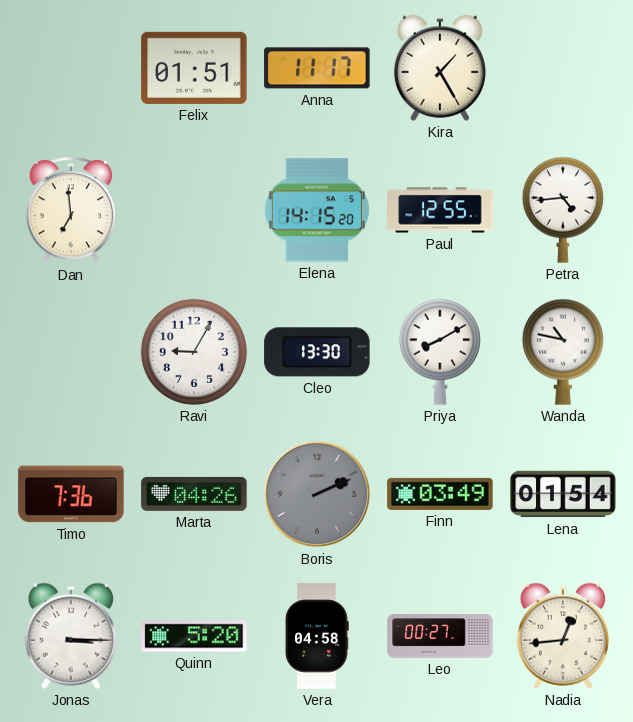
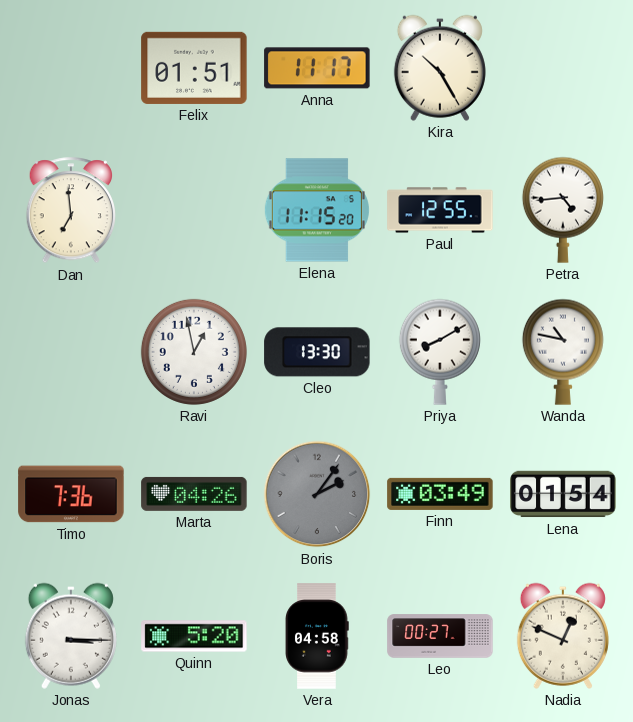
Kira: 1:25 -> 10:25
Elena: 14:15 -> 11:15
Ravi: 9:05 -> 12:58
Boris: 2:11 -> 2:06
Nadia: 12:44 -> 12:49
